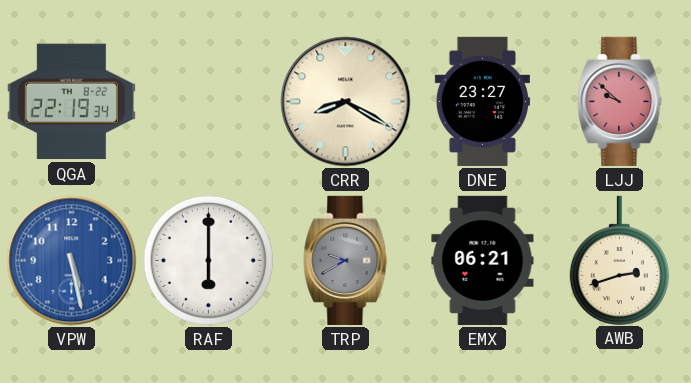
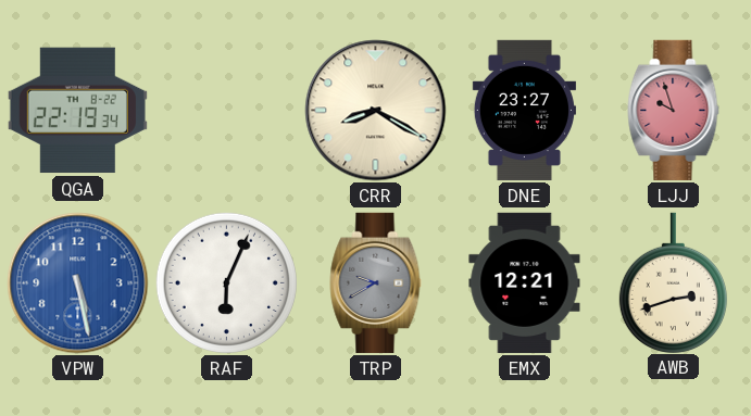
LJJ: 9:52 -> 9:57
RAF: 6:00 -> 6:04
EMX: 06:21 -> 12:21
